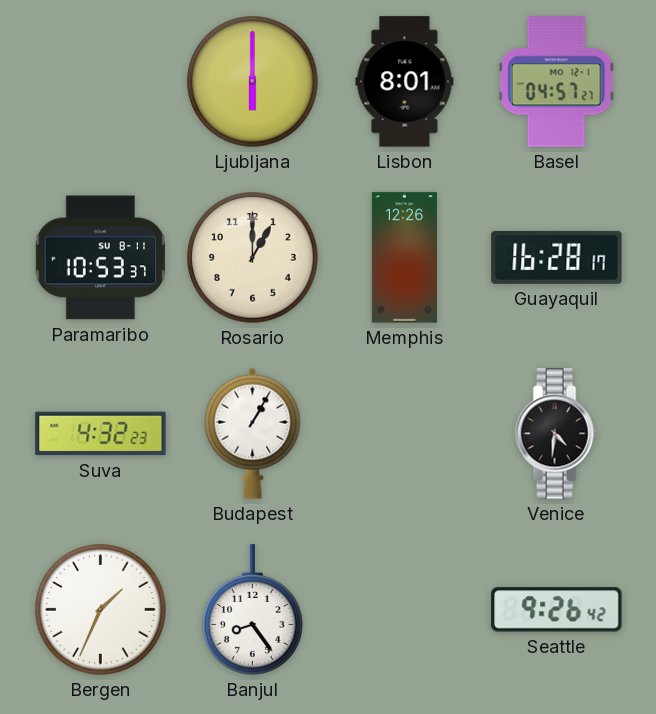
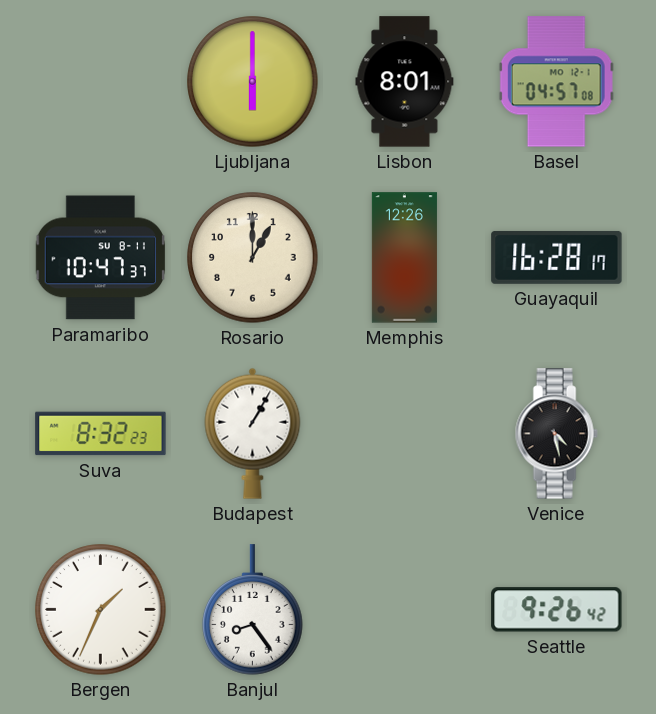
Basel: 04:57:27 -> 04:57:08
Paramaribo: 10:53 -> 10:47
Suva: 4:32 -> 8:32
Venice: 4:31 -> 4:28
